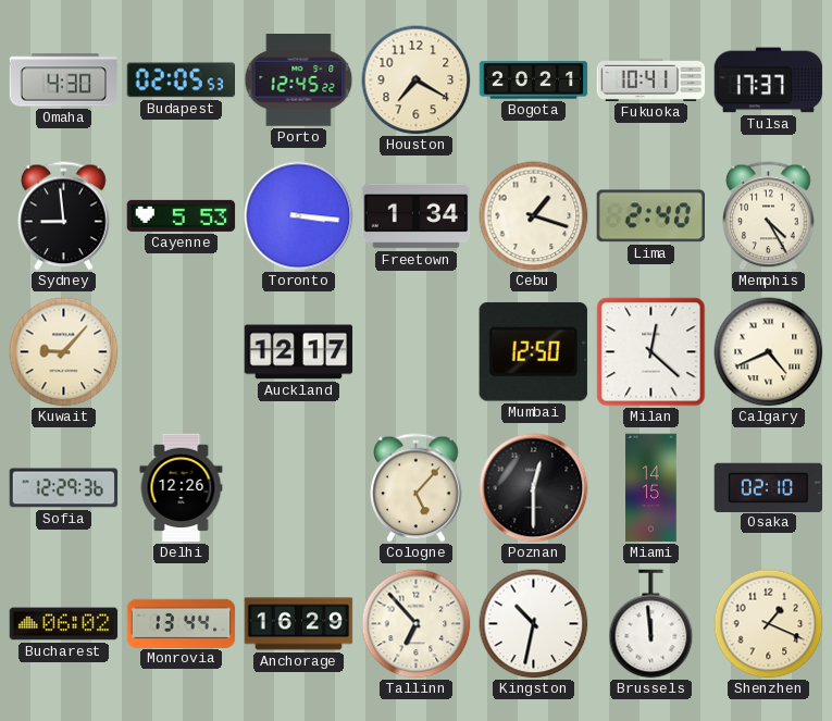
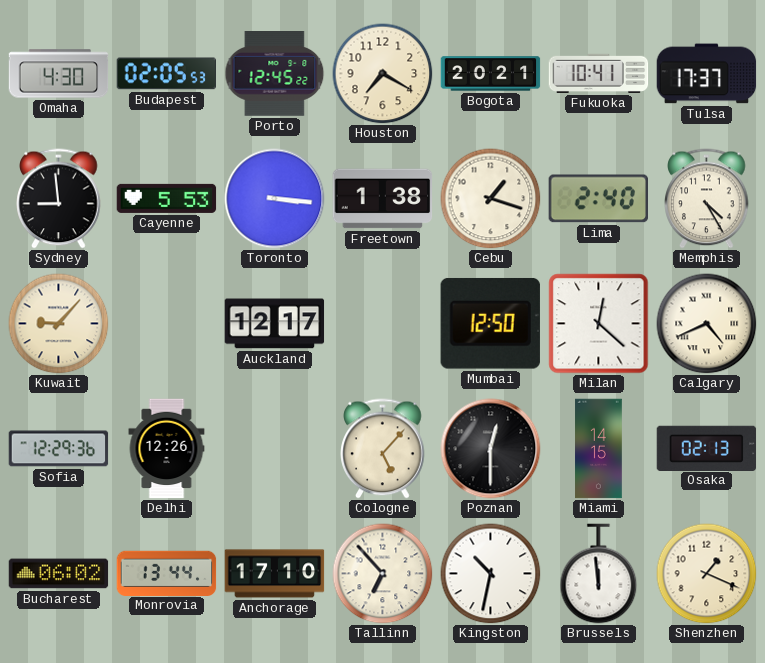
Freetown: 1:34 -> 1:38
Osaka: 02:10 -> 02:13
Anchorage: 16:29 -> 17:10
